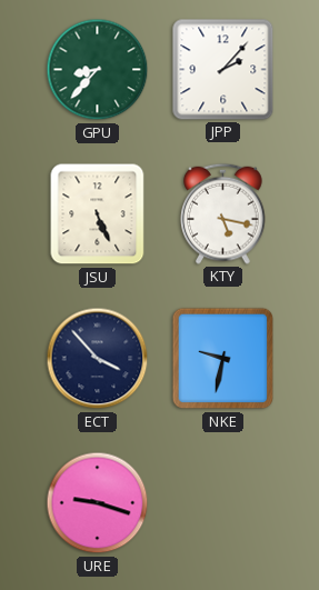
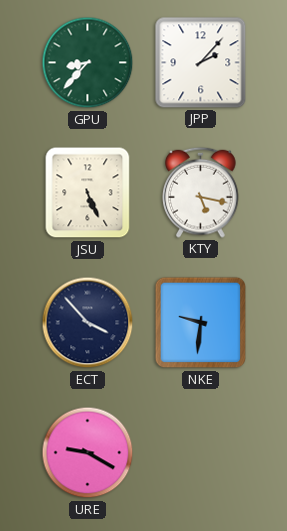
NKE: 9:32 -> 9:31
URE: 9:18 -> 9:20
